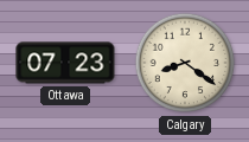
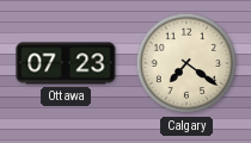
Calgary: 8:21 -> 7:21
